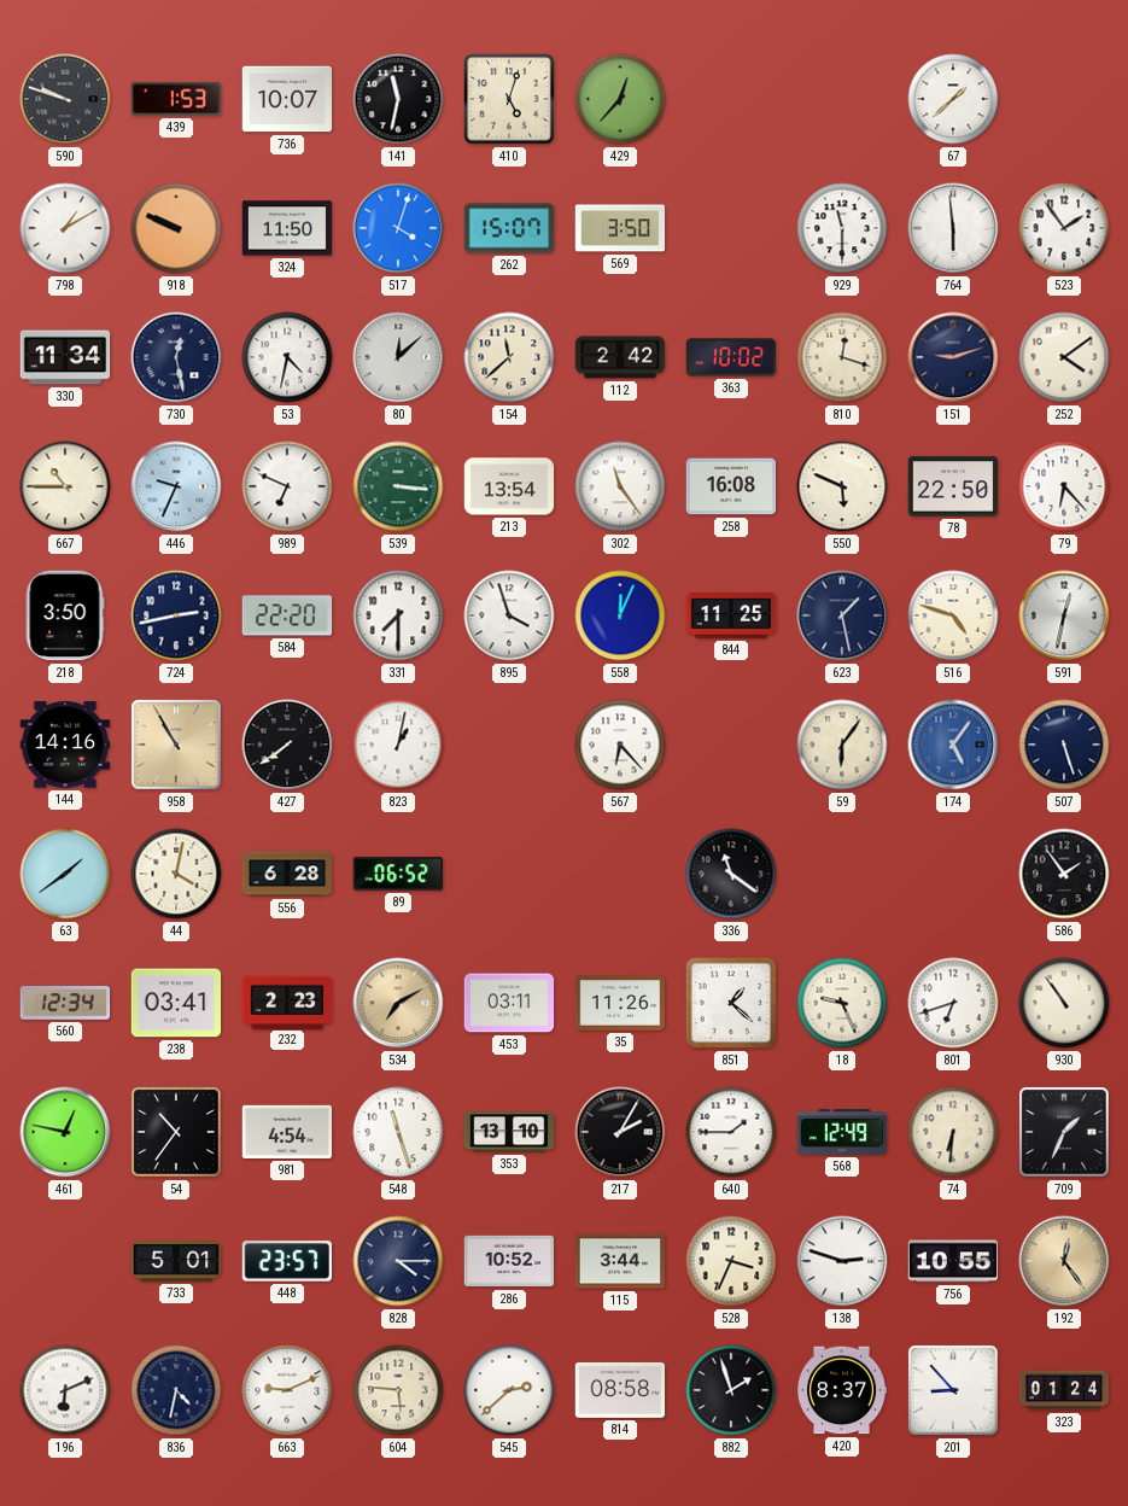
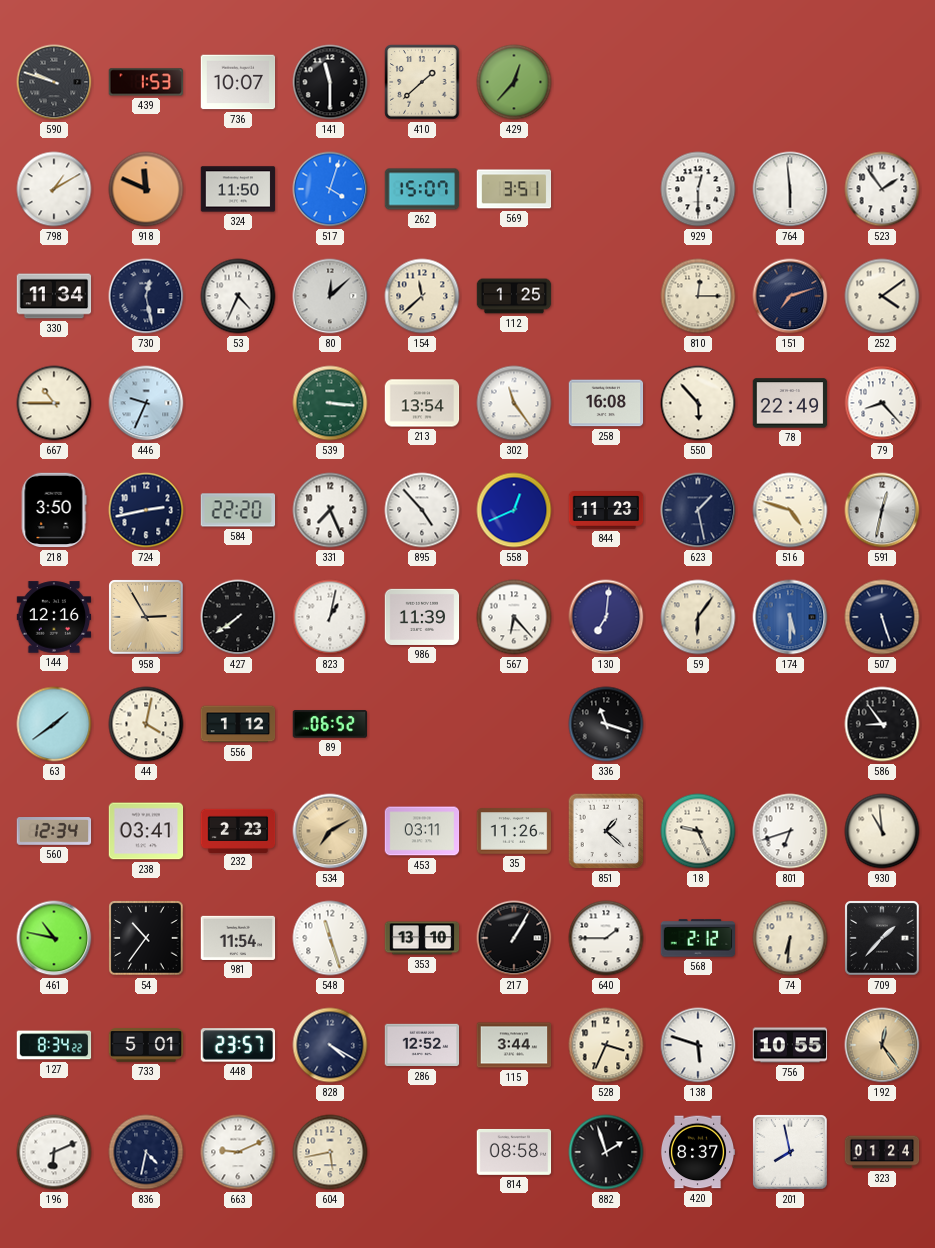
141: 11:32 -> 11:30
410: 5:03 -> 1:38
67: 1:38 -> none
918: 9:49 -> 11:49
569: 3:50 -> 3:51
929: 11:30 -> 12:30
53: 4:32 -> 4:34
112: 2:42 -> 1:25
363: 10:02 -> none
810: 12:18 -> 12:15
151: 9:12 -> 7:12
989: 6:49 -> none
550: 5:49 -> 5:53
78: 22:50 -> 22:49
79: 6:23 -> 8:23
331: 7:30 -> 7:26
895: 3:57 -> 4:53
558: 12:04 -> 12:41
844: 11:25 -> 11:23
144: 14:16 -> 12:16
958: 10:55 -> 2:55
986: none -> 11:39
130: none -> 7:01
174: 5:06 -> 5:30
556: 6:28 -> 1:12
336: 11:21 -> 11:18
586: 1:54 -> 8:54
930: 10:54 -> 10:59
461: 12:47 -> 10:47
981: 4:54 -> 11:54
217: 2:05 -> 1:05
568: 12:49 -> 2:12
709: 1:34 -> 1:37
127: none -> 8:34
828: 4:15 -> 4:20
286: 10:52 -> 12:52
138: 2:48 -> 5:48
604: 5:46 -> 5:43
545: 2:38 -> none
201: 8:53 -> 7:58
